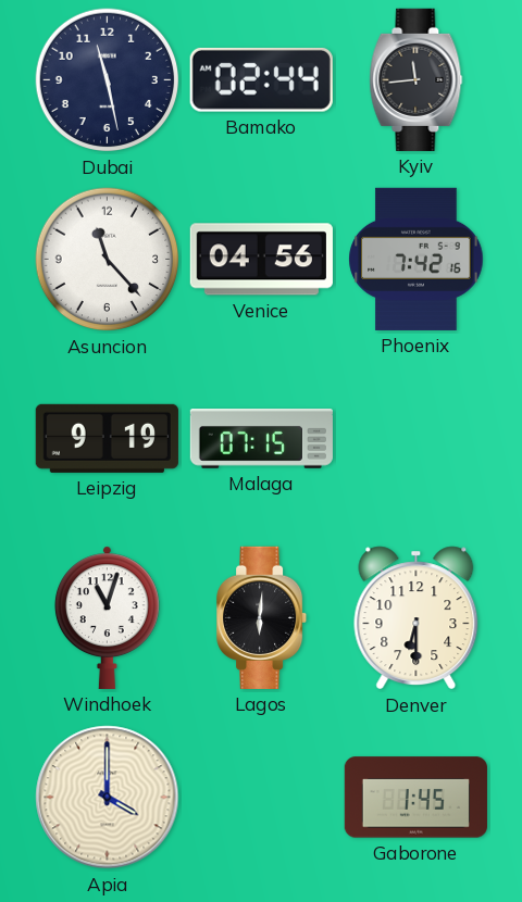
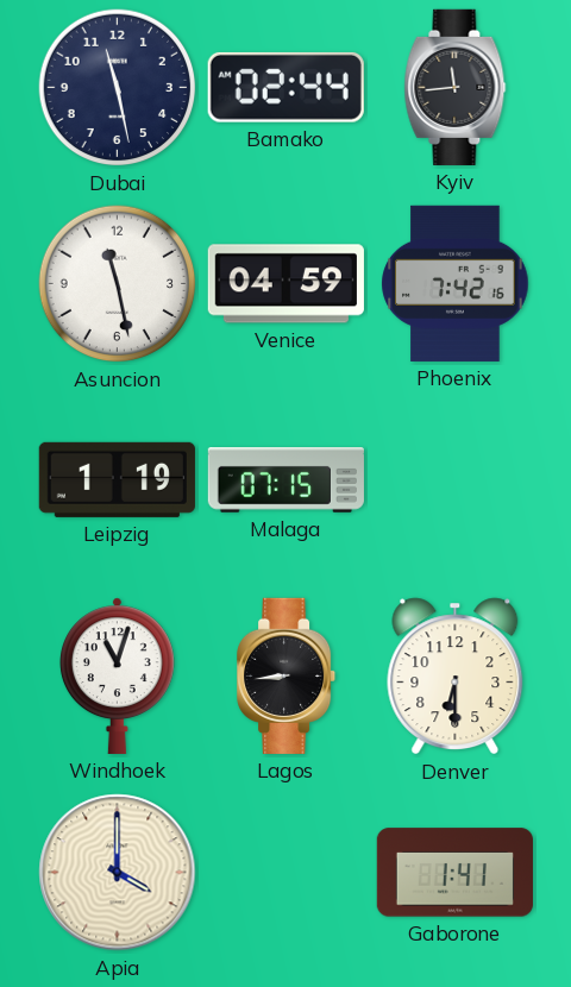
Asuncion: 11:23 -> 11:28
Venice: 04:56 -> 04:59
Leipzig: 9:19 -> 1:19
Lagos: 6:01 -> 8:44
Gaborone: 1:45 -> 1:41
